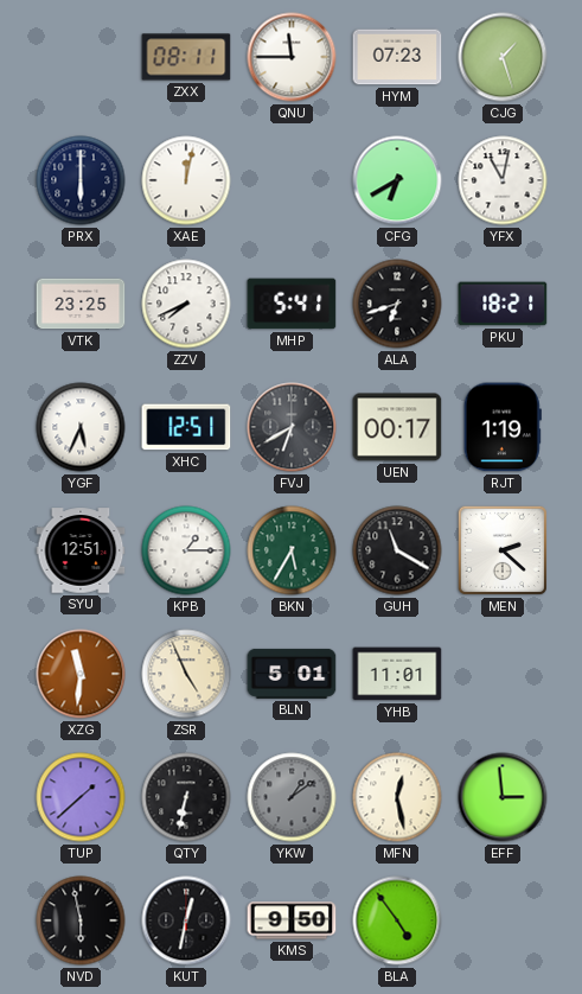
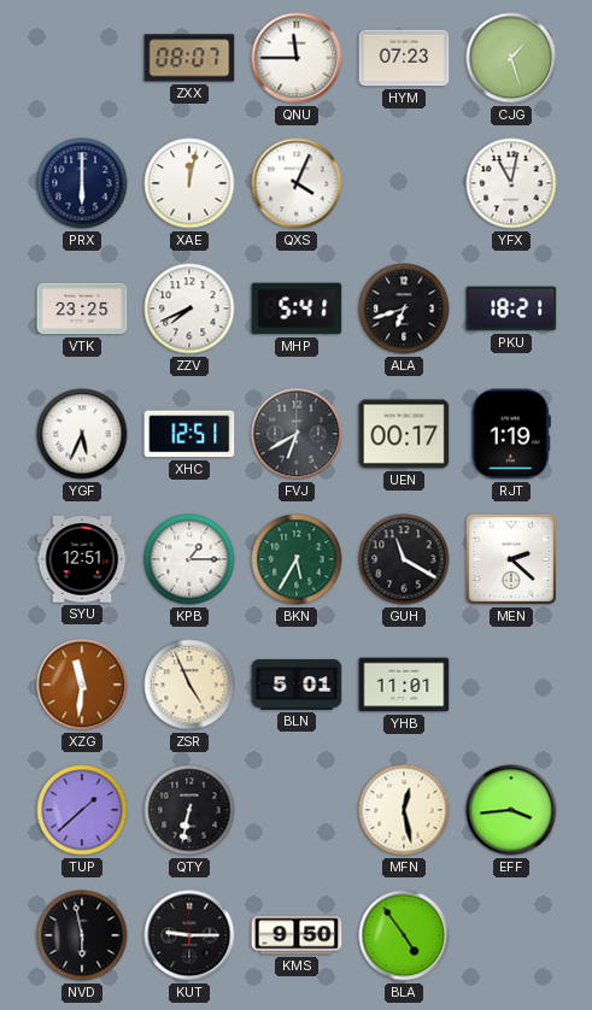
ZXX: 08:11 -> 08:07
QXS: none -> 4:04
CFG: 6:40 -> none
YKW: 1:09 -> none
EFF: 2:59 -> 3:44
KUT: 12:32 -> 9:15
